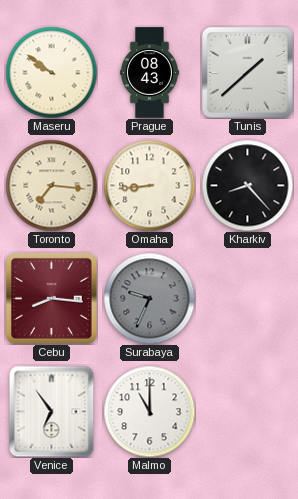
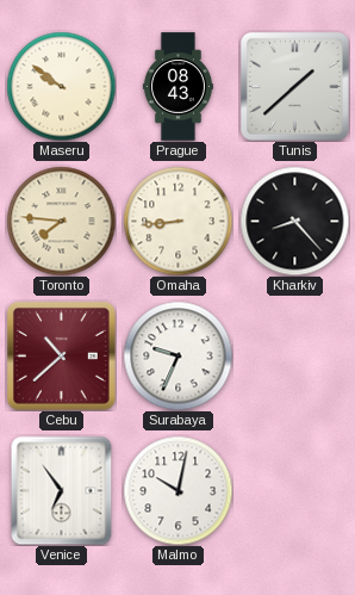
Toronto: 7:16 -> 7:46
Cebu: 8:16 -> 10:38
Surabaya dial: grey -> white
Malmo: 11:00 -> 10:02
